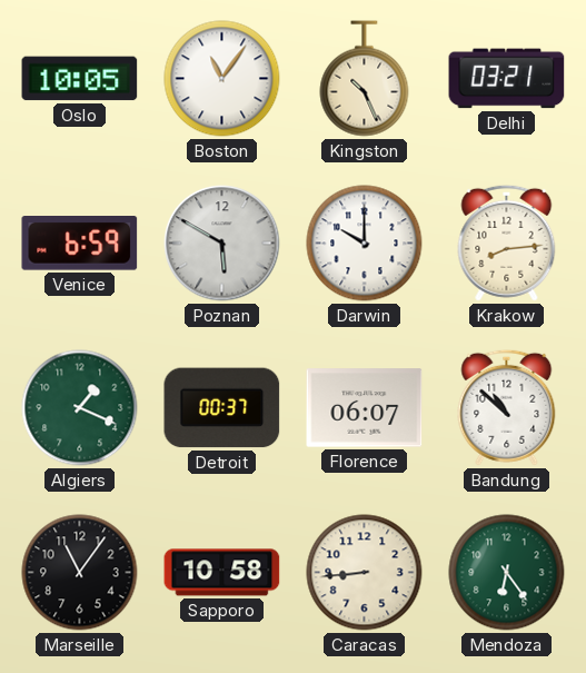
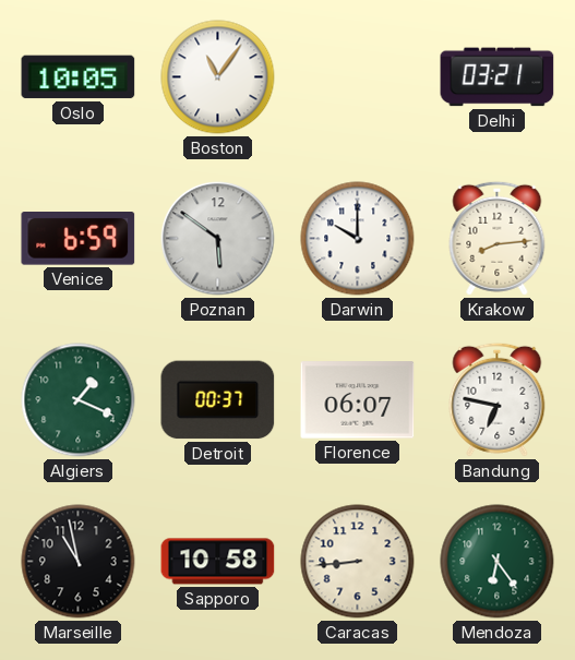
Kingston: 10:26 -> none
Poznan: 5:50 -> 5:51
Bandung: 10:52 -> 6:47
Marseille: 11:06 -> 10:58
